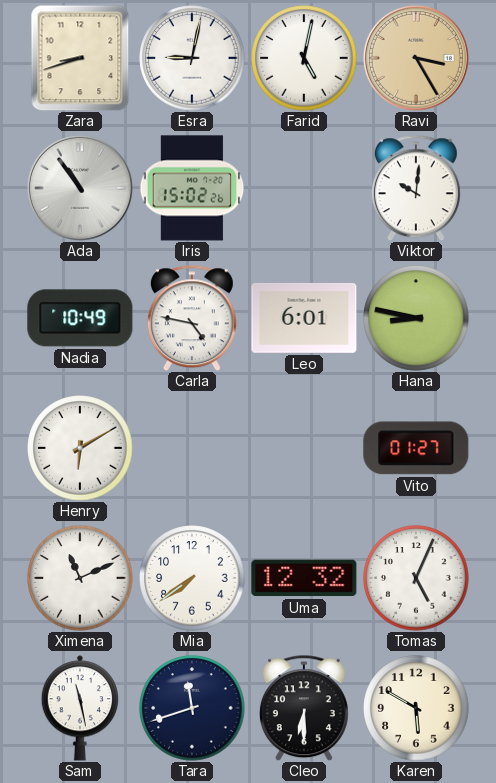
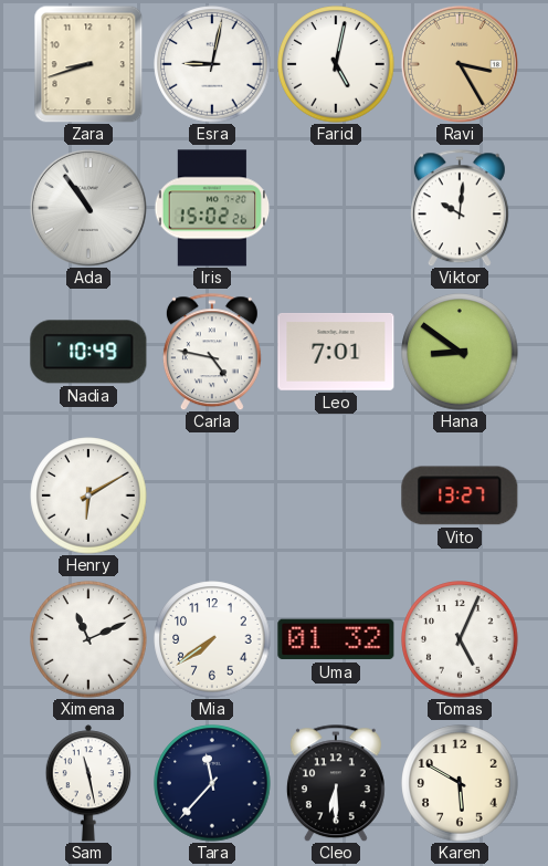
Leo: 6:01 -> 7:01
Hana: 8:47 -> 8:51
Vito: 01:27 -> 13:27
Uma: 12:32 -> 01:32
Tara: 11:42 -> 11:37
